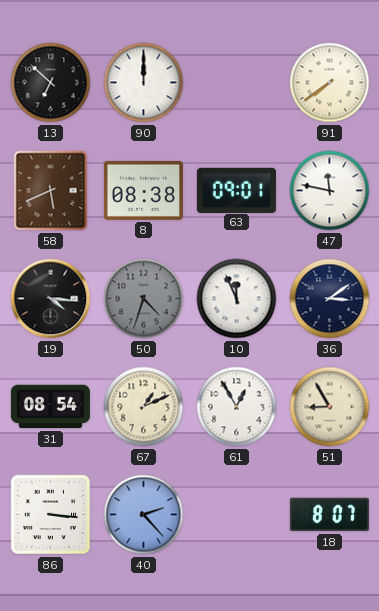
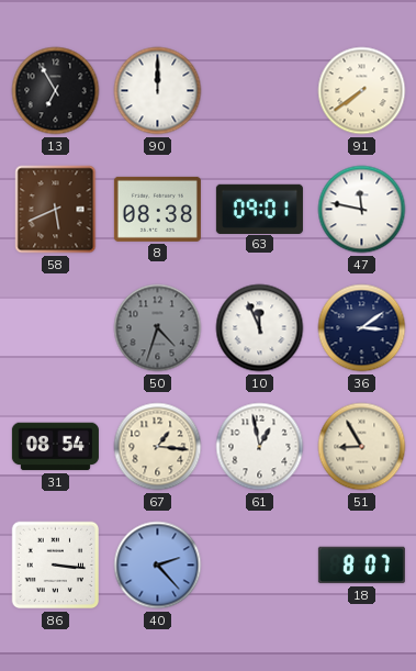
13: 6:52 -> 6:55
19: 4:16 -> none
67: 1:11 -> 1:16
61: 12:55 -> 12:58
